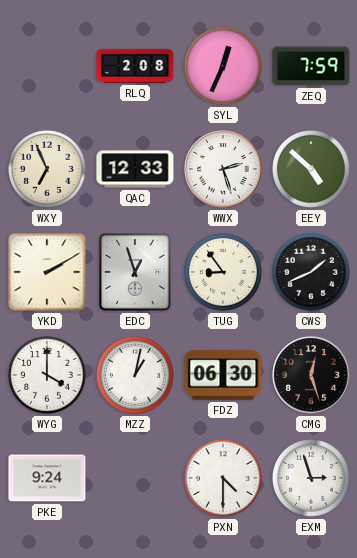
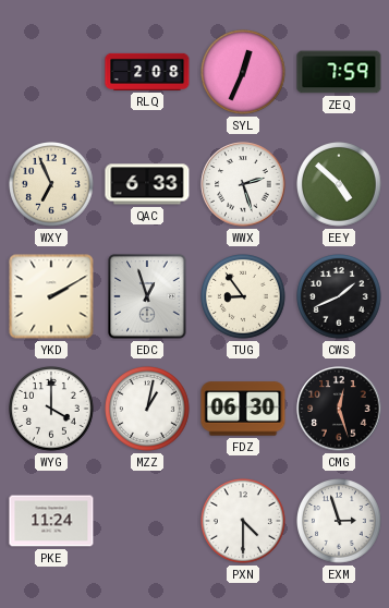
QAC: 12:33 -> 6:33
PKE: 9:24 -> 11:24
